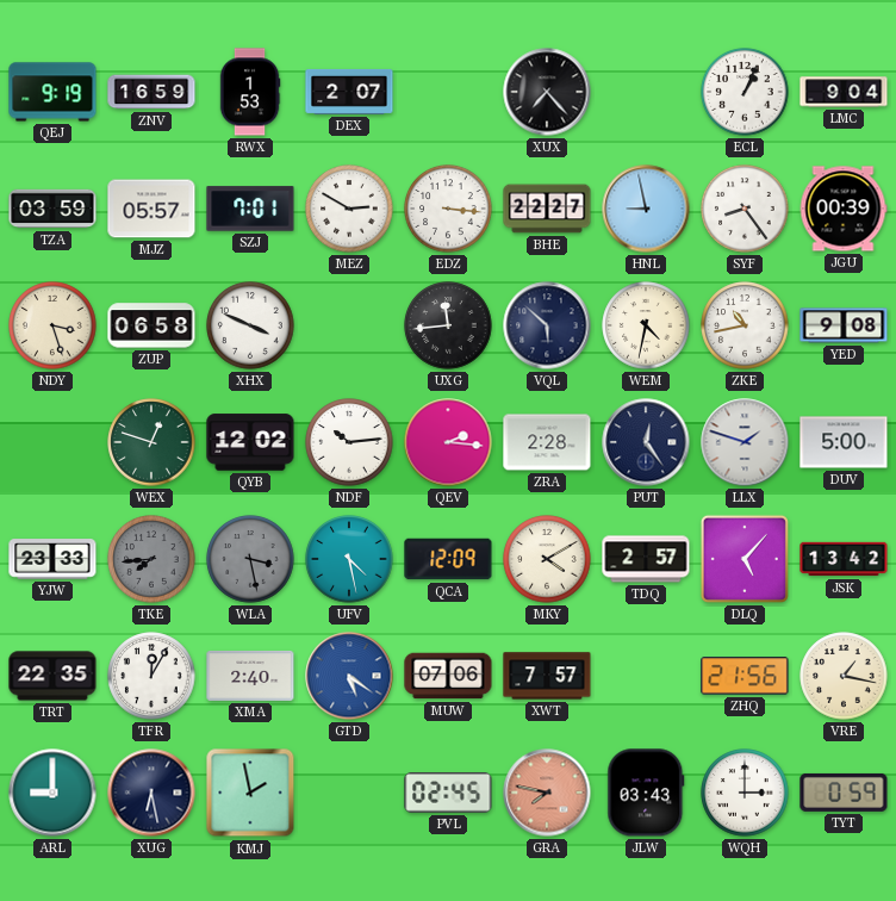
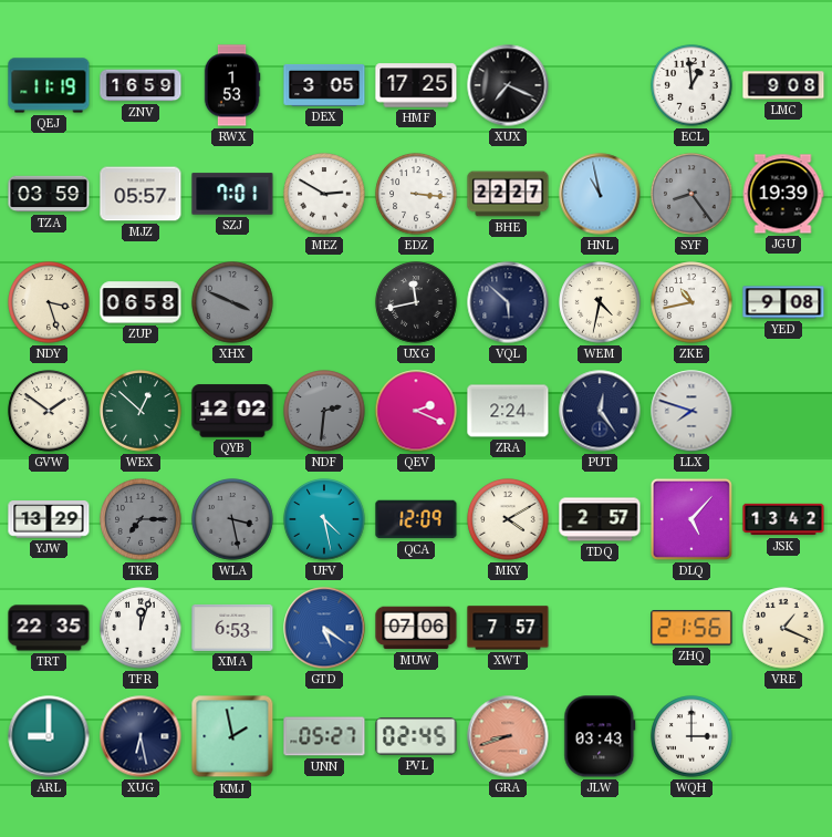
QEJ: 9:19 -> 11:19
DEX: 2:07 -> 3:05
HMF: none -> 17:25
XUX: 7:23 -> 7:19
ECL: 1:04 -> 12:59
LMC: 9:04 -> 9:08
HNL: 8:58 -> 10:58
SYF dial: white -> grey
JGU: 00:39 -> 19:39
XHX dial: white -> grey
UXG: 11:44 -> 11:43
GVW: none -> 1:51
WEX: 12:48 -> 12:52
NDF: 10:14 -> 2:31
NDF dial: white -> grey
QEV: 2:16 -> 2:19
ZRA: 2:28 -> 2:24
LLX: 1:48 -> 7:48
DUV: 5:00 -> none
YJW: 23:33 -> 13:29
TKE: 7:44 -> 7:15
TFR: 12:05 -> 12:03
XMA: 2:40 -> 6:53
VRE: 1:17 -> 1:19
UNN: none -> 05:27
GRA: 7:47 -> 8:42
TYT: 0:59 -> none
